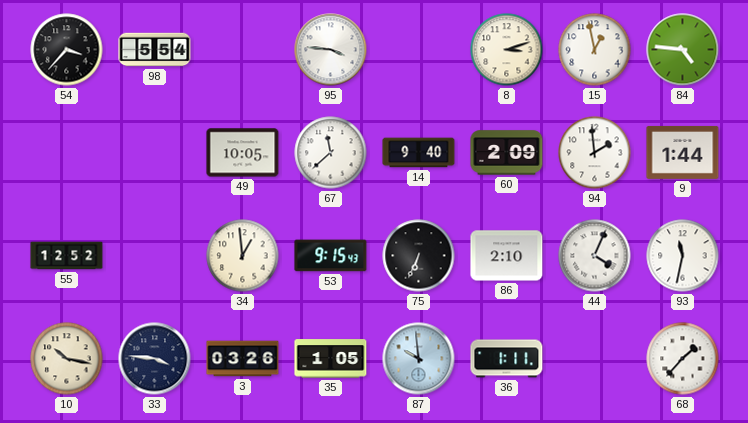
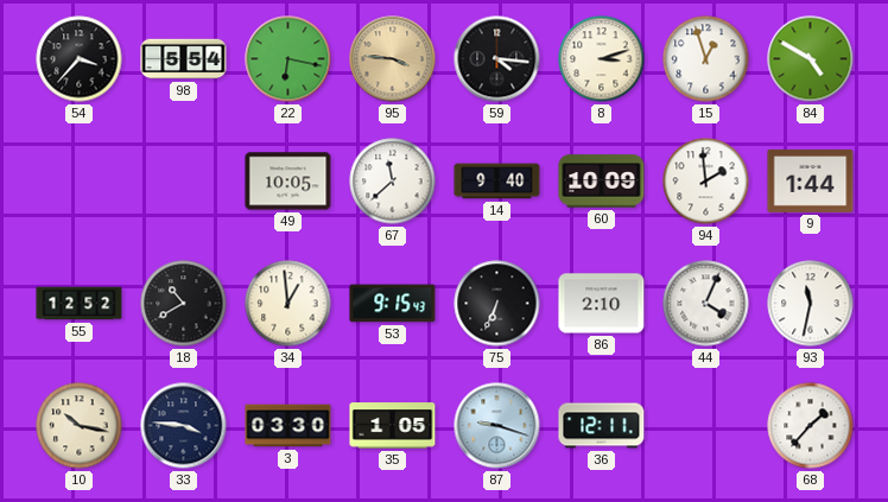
22: none -> 6:17
95 dial: white -> champagne
59: none -> 4:16
15: 12:58 -> 12:57
84: 4:46 -> 4:50
60: 2:09 -> 10:09
18: none -> 10:40
3: 03:26 -> 03:30
87: 9:59 -> 9:18
36: 1:11 -> 12:11
